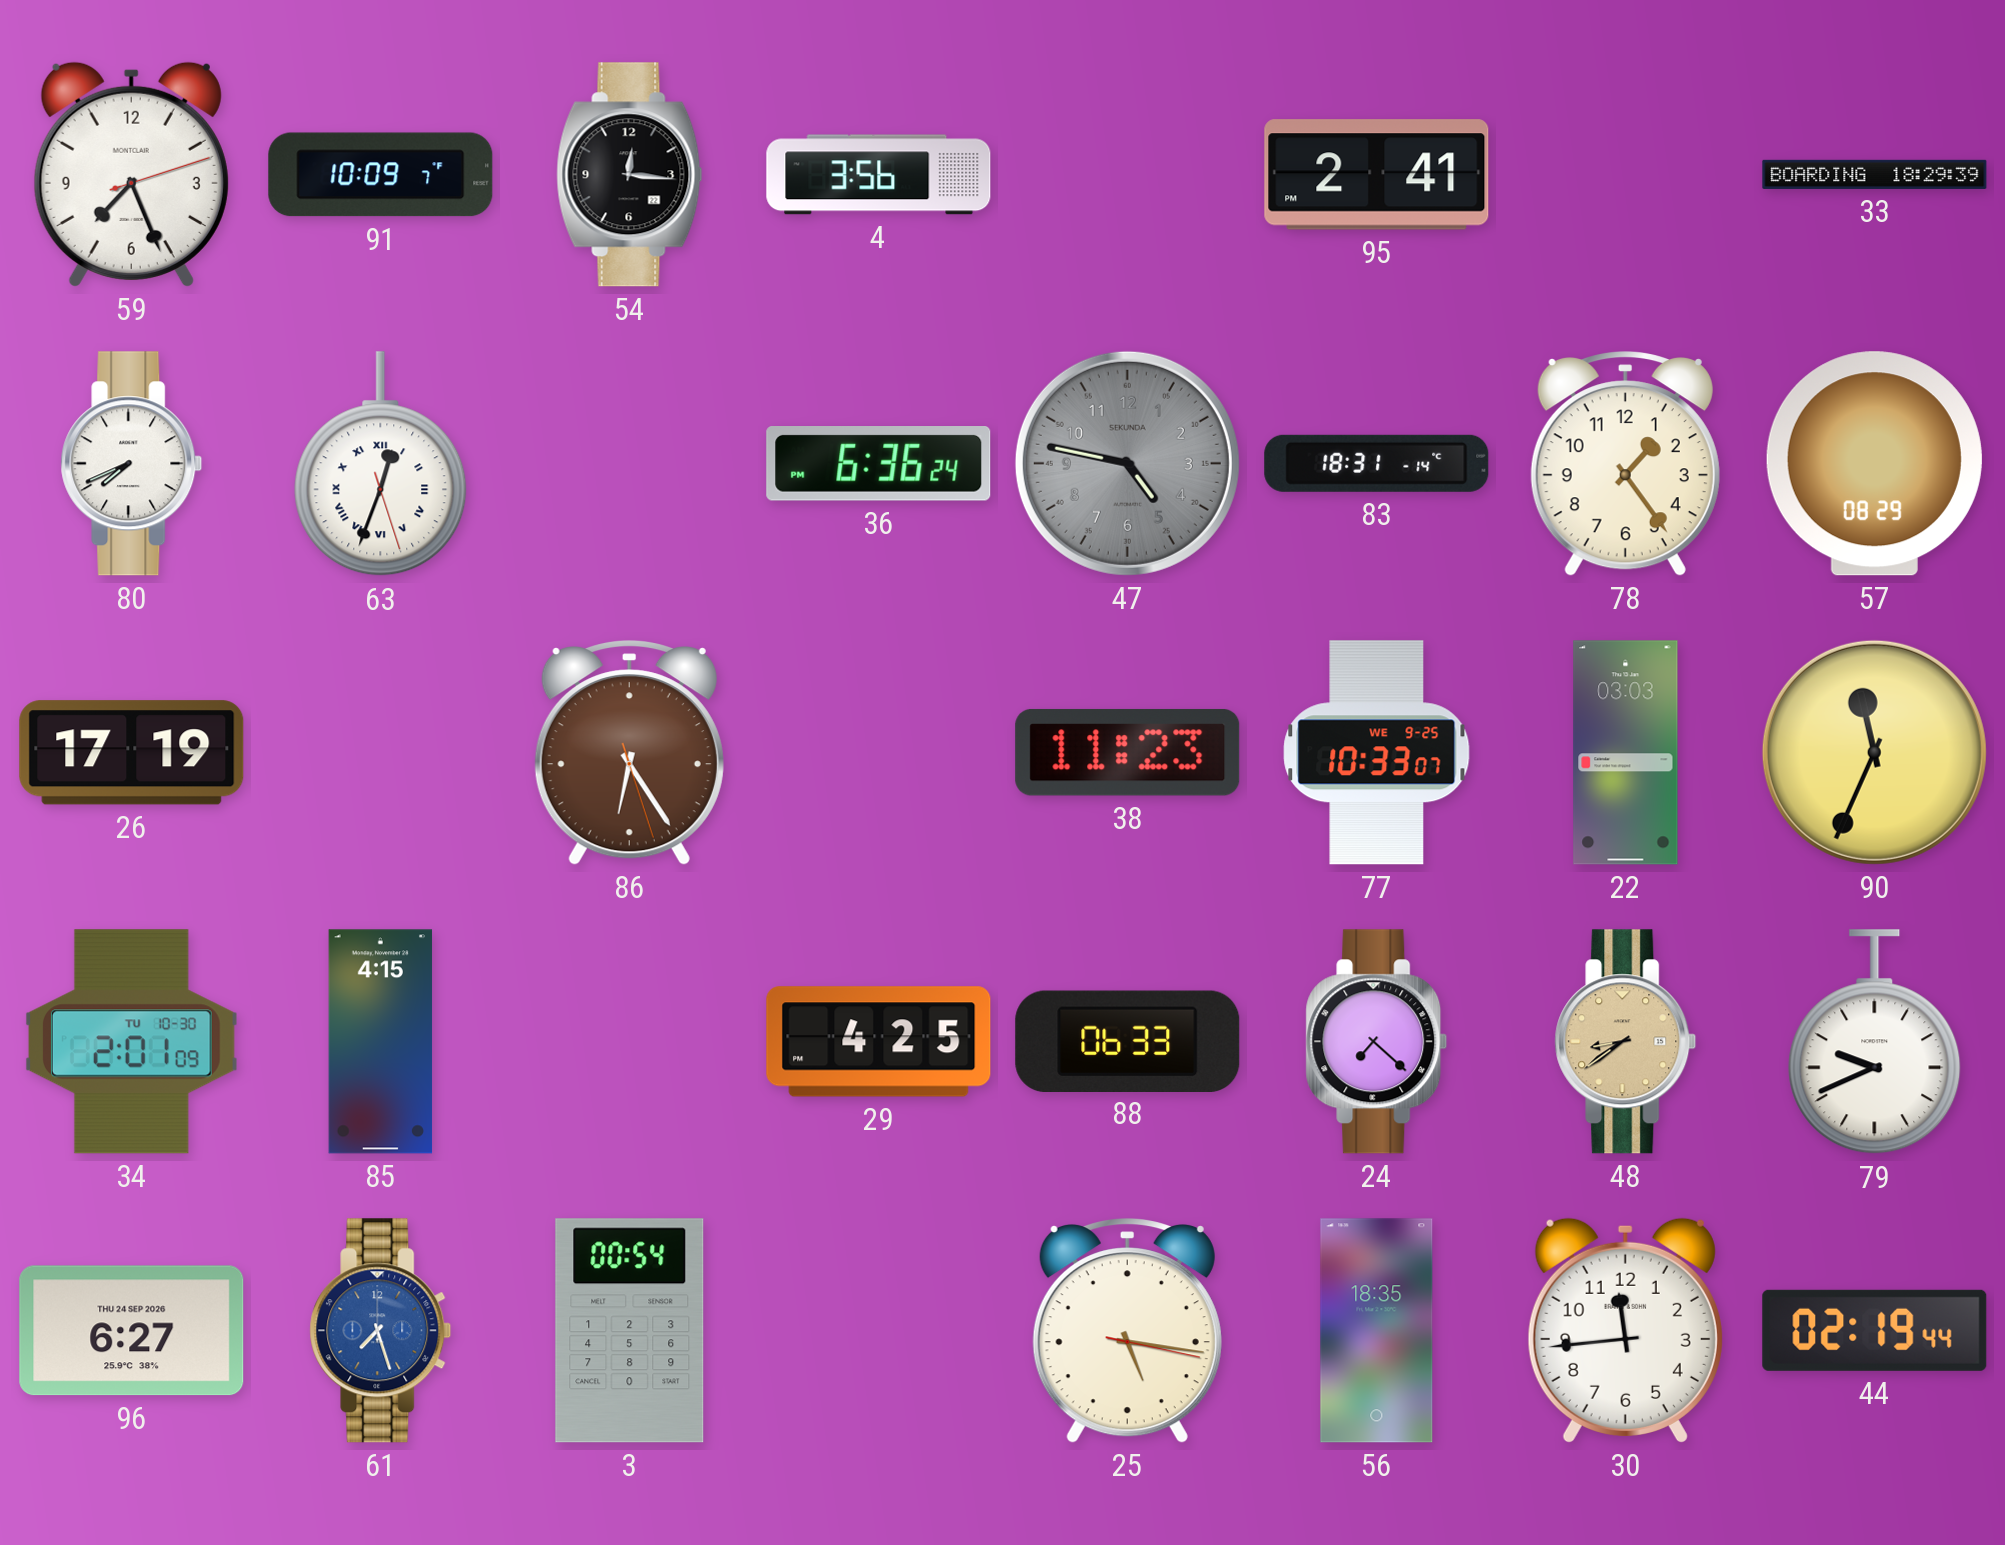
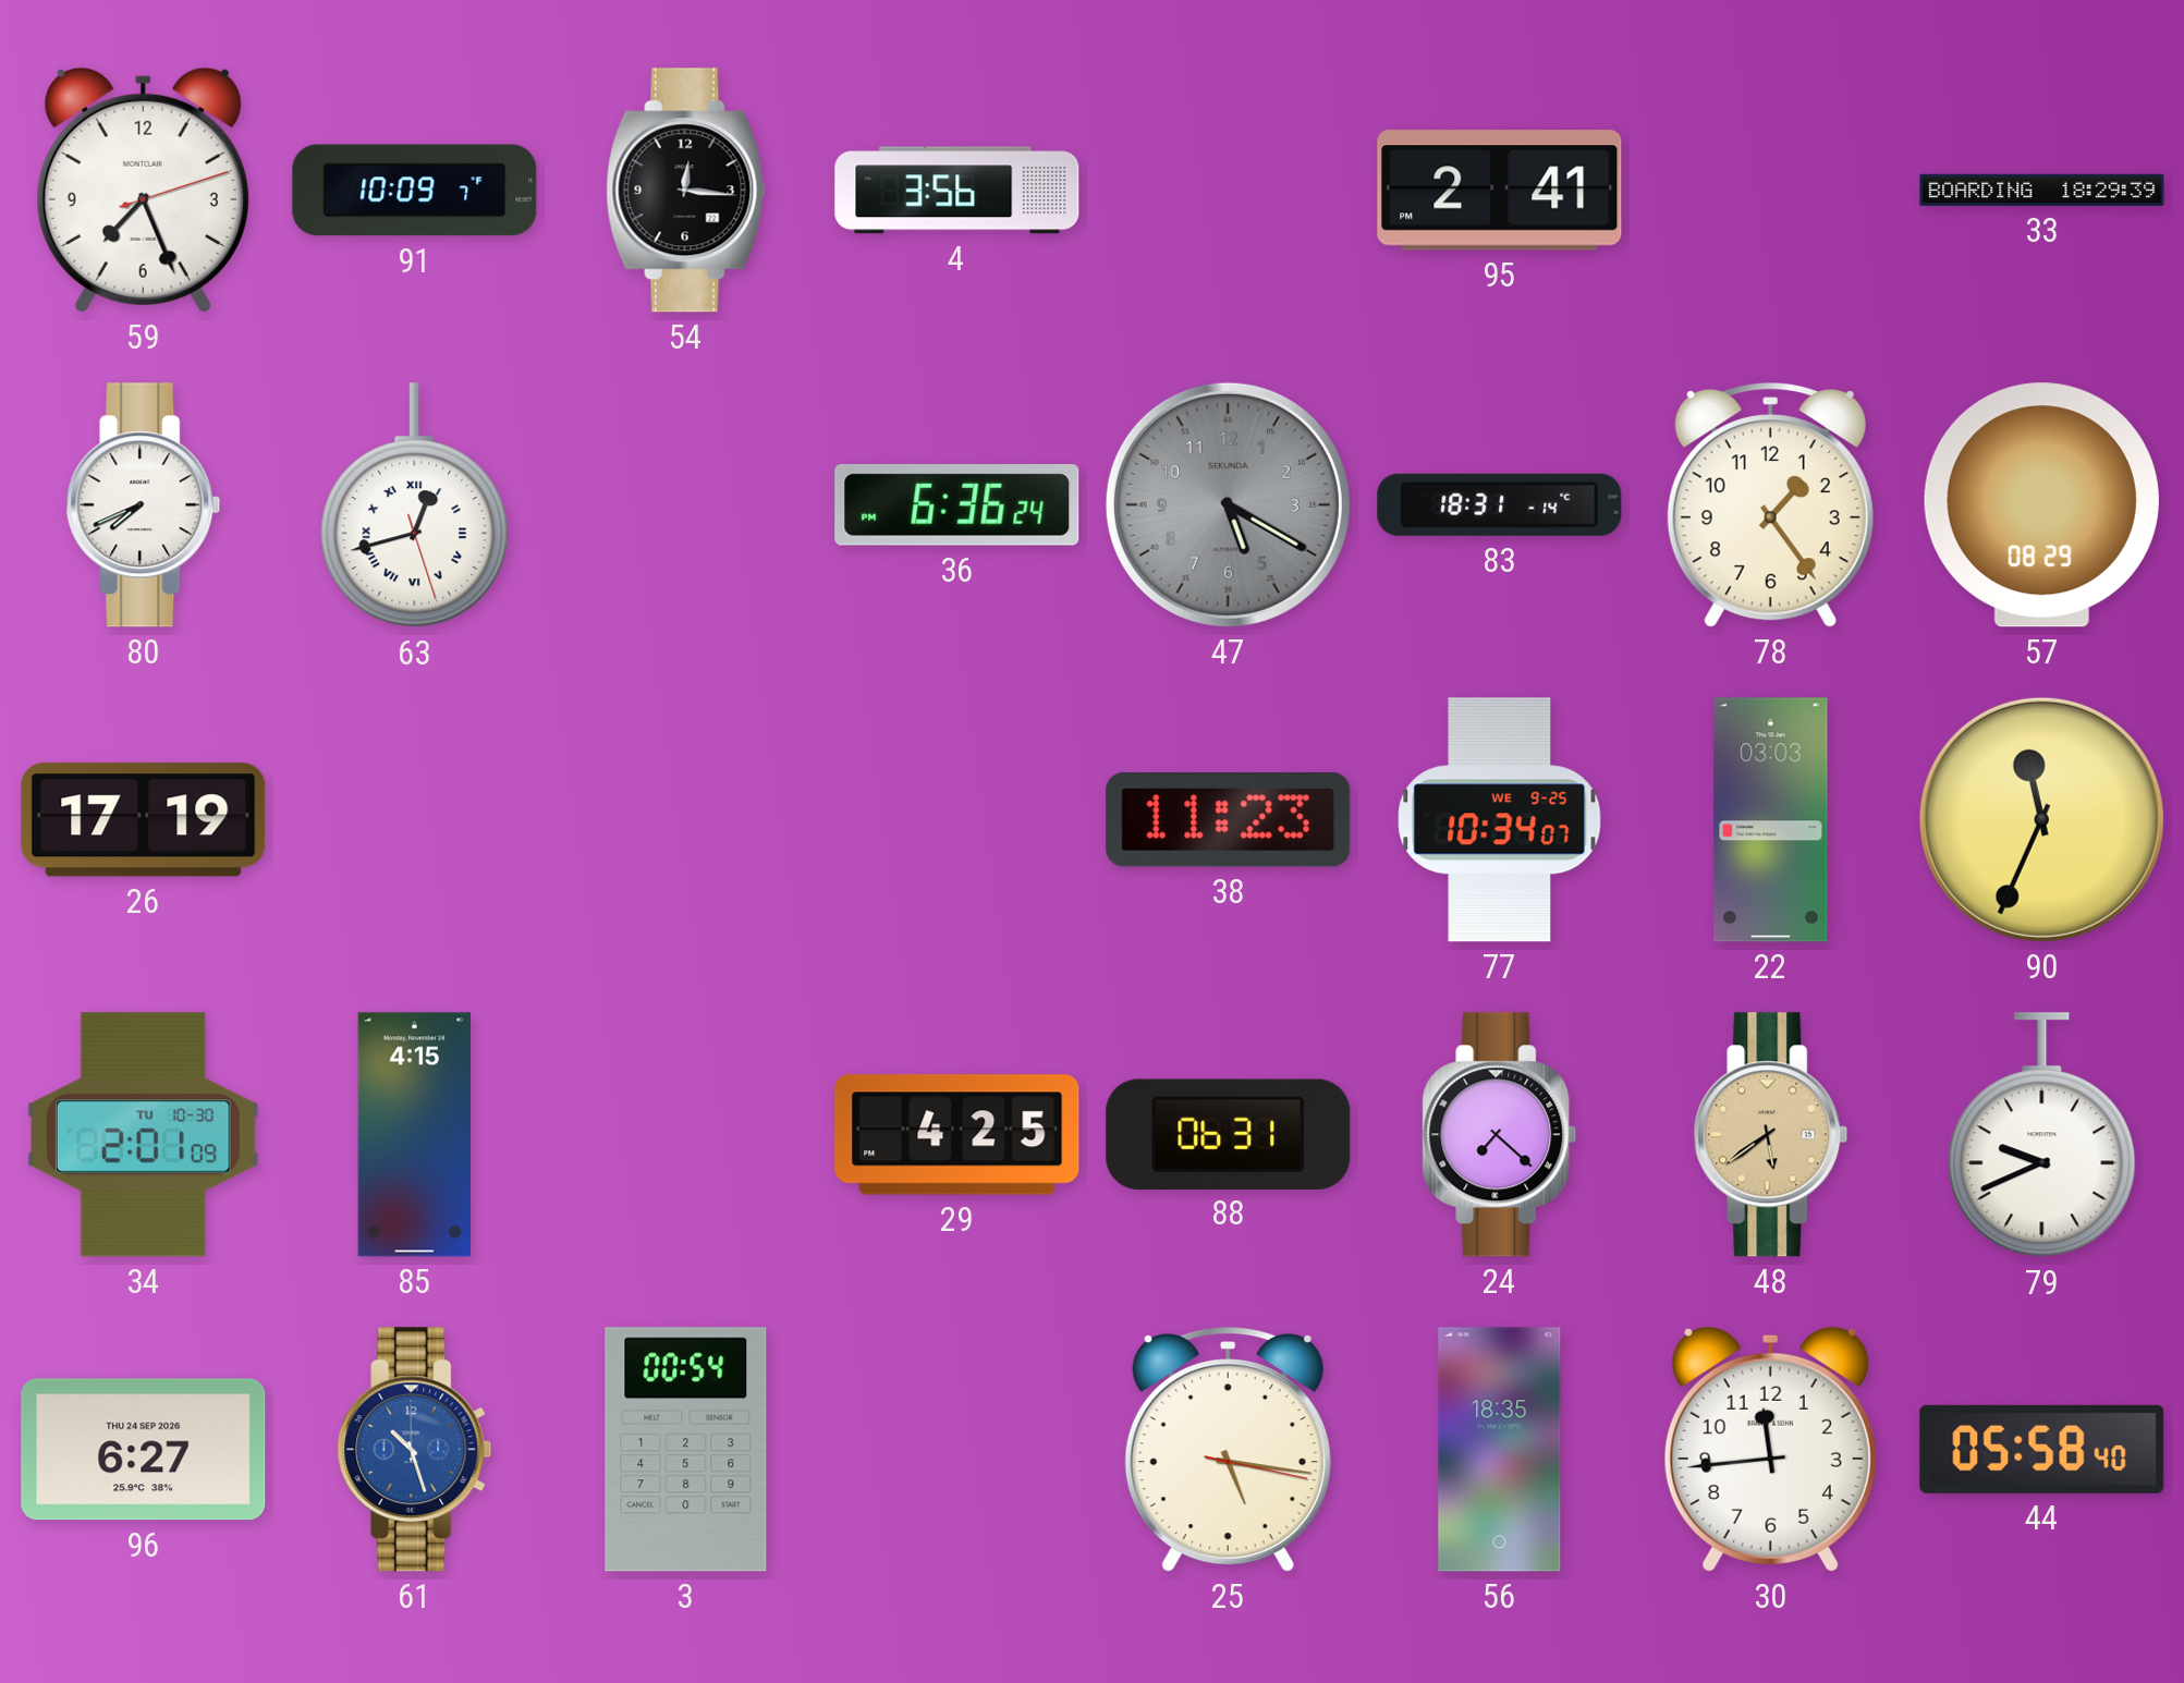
63: 12:33 -> 12:42
47: 4:47 -> 5:20
86: 6:24 -> none
77: 10:33 -> 10:34
88: 06:33 -> 06:31
48: 8:39 -> 5:39
61: 7:27 -> 10:27
44: 02:19 -> 05:58
